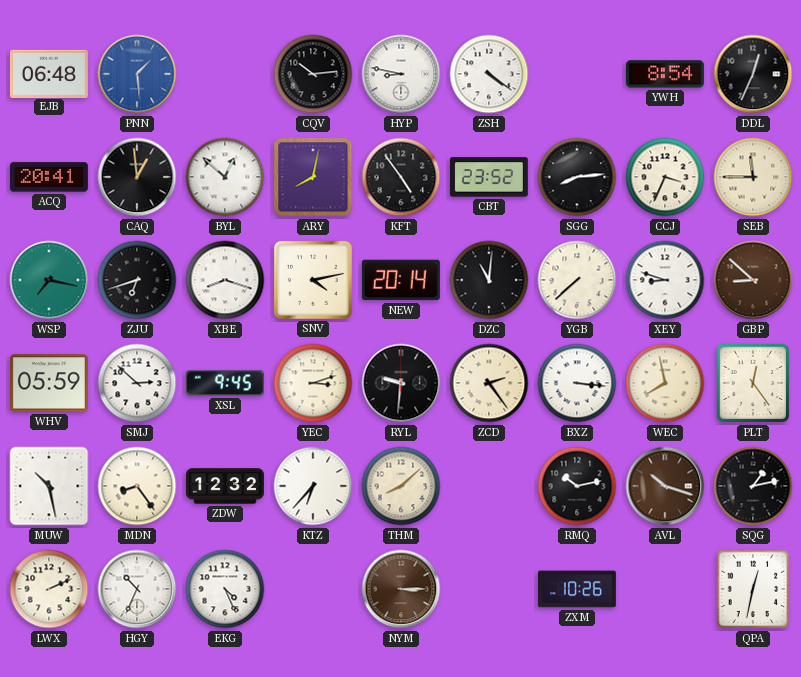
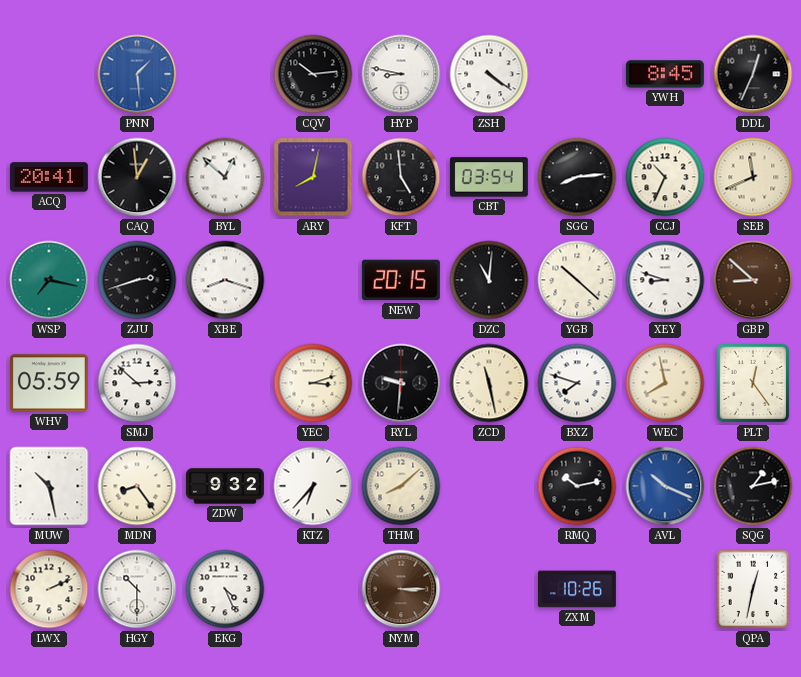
EJB: 06:48 -> none
YWH: 8:54 -> 8:45
KFT: 4:54 -> 4:59
CBT: 23:52 -> 03:54
CCJ: 3:34 -> 10:34
SEB: 11:45 -> 11:41
ZJU: 6:42 -> 2:42
SNV: 4:13 -> none
NEW: 20:14 -> 20:15
YGB: 7:38 -> 10:22
XSL: 9:45 -> none
ZCD: 2:24 -> 11:28
BXZ: 3:16 -> 7:48
ZDW: 12:32 -> 9:32
AVL: 10:18 -> 10:19
AVL dial: brown -> blue
HGY: 10:34 -> 10:30
